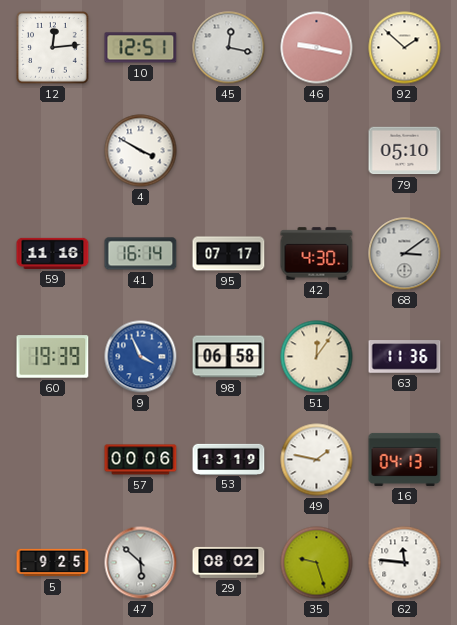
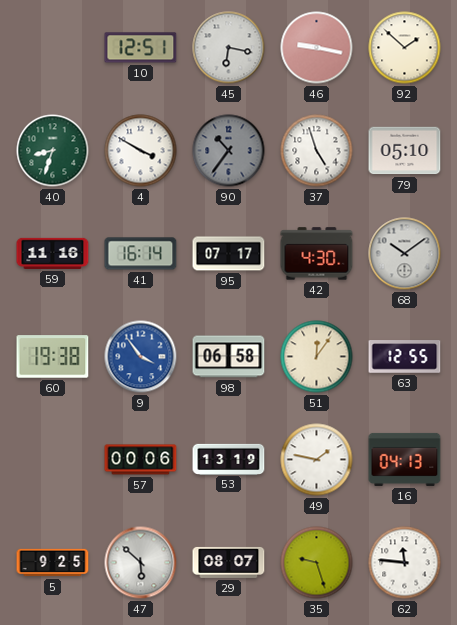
12: 12:14 -> none
45: 12:17 -> 6:17
40: none -> 8:33
90: none -> 10:36
37: none -> 4:57
68: 3:09 -> 10:09
60: 19:39 -> 19:38
9: 3:56 -> 3:54
63: 11:36 -> 12:55
29: 08:02 -> 08:07
